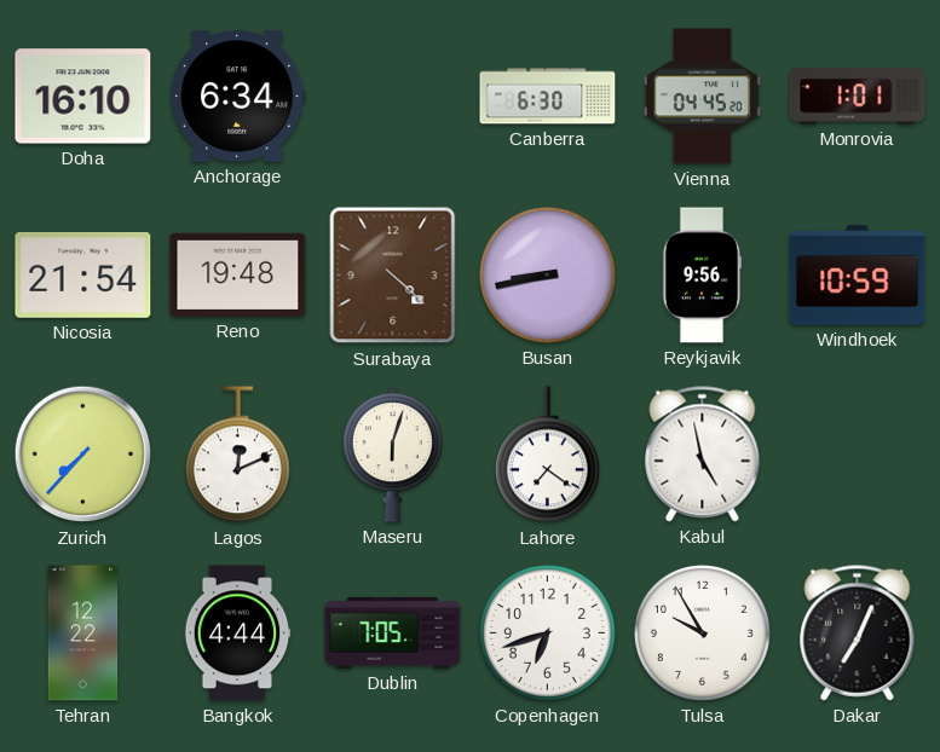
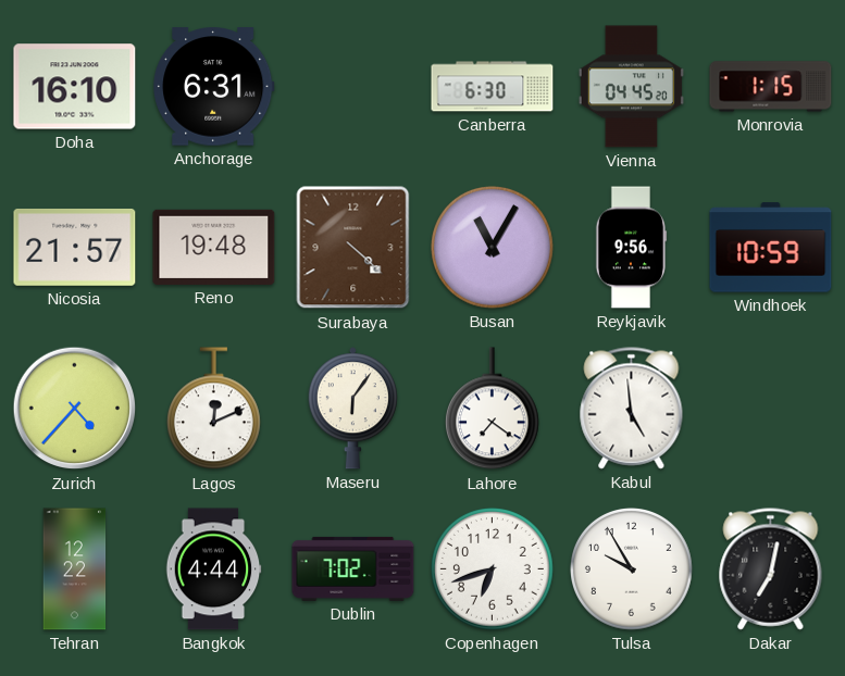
Anchorage: 6:34 -> 6:31
Monrovia: 1:01 -> 1:15
Nicosia: 21:54 -> 21:57
Busan: 8:43 -> 11:05
Zurich: 7:37 -> 4:37
Maseru: 6:03 -> 6:06
Kabul: 4:58 -> 4:59
Dublin: 7:05 -> 7:02
Dakar: 7:04 -> 7:02
